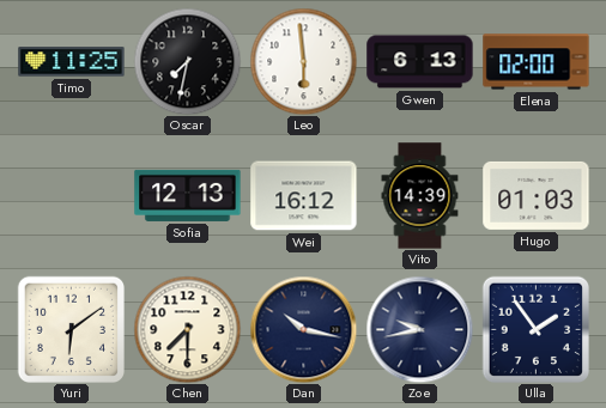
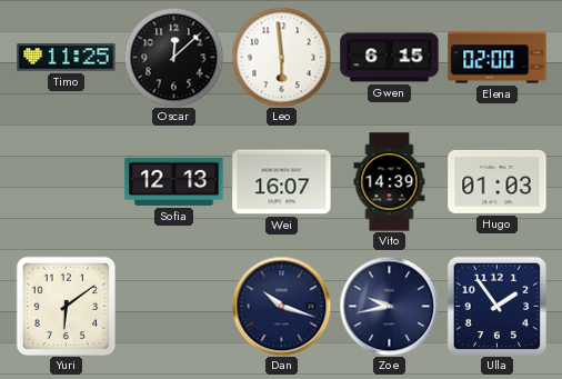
Oscar: 7:32 -> 12:08
Gwen: 6:13 -> 6:15
Wei: 16:12 -> 16:07
Chen: 7:30 -> none
Dan: 10:17 -> 10:18
